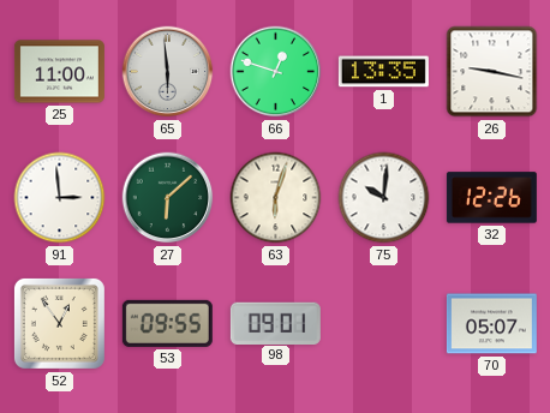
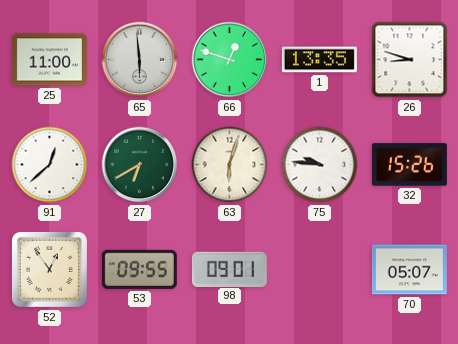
26: 9:17 -> 8:48
91: 2:59 -> 12:38
27: 6:08 -> 6:40
75: 10:01 -> 9:46
32: 12:26 -> 15:26
